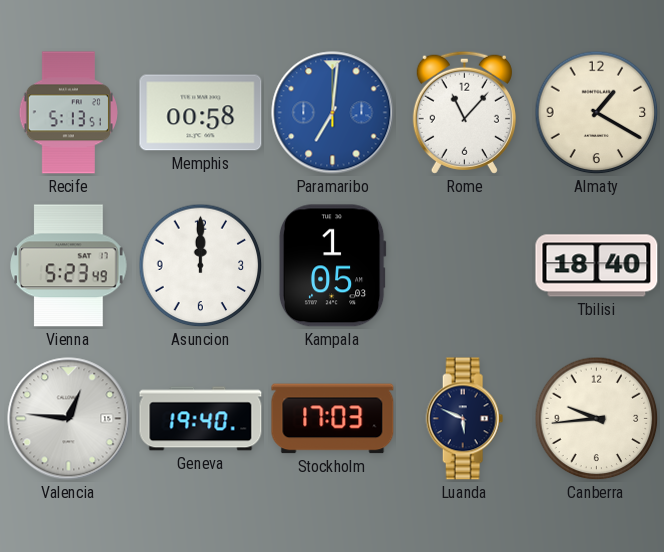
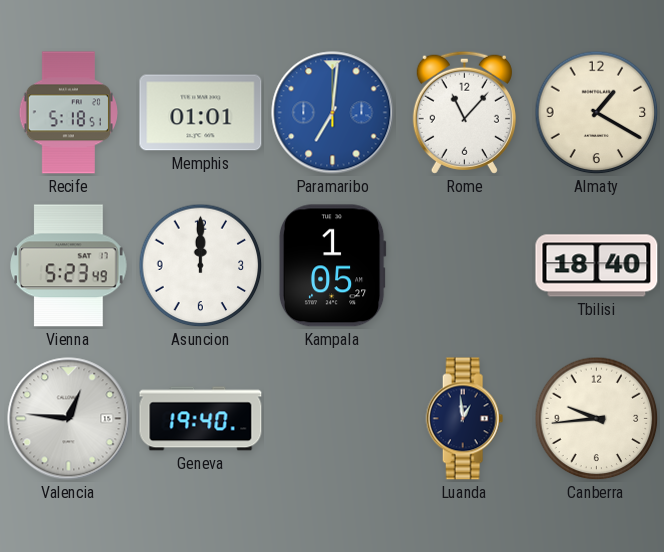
Recife: 5:13 -> 5:18
Memphis: 00:58 -> 01:01
Kampala: 1:05:03 -> 1:05:27
Stockholm: 17:03 -> none
Luanda: 5:49 -> 12:59
